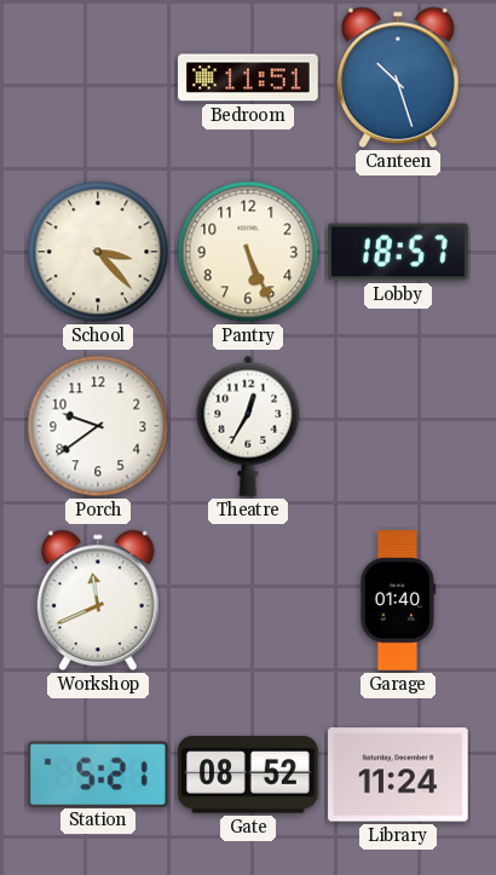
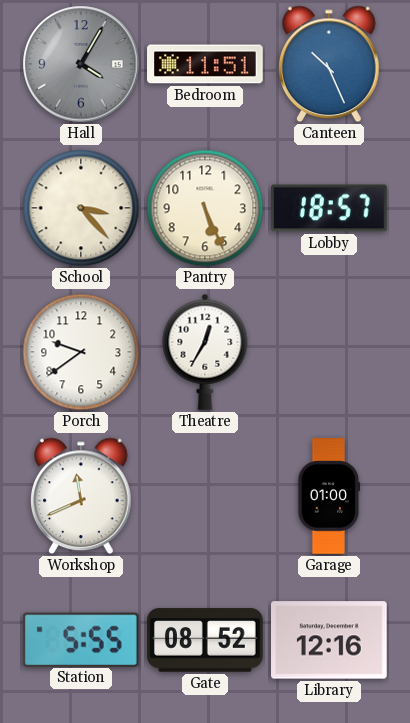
Hall: none -> 4:05
Canteen: 10:27 -> 10:26
Garage: 01:40 -> 01:00
Station: 5:21 -> 5:55
Library: 11:24 -> 12:16
